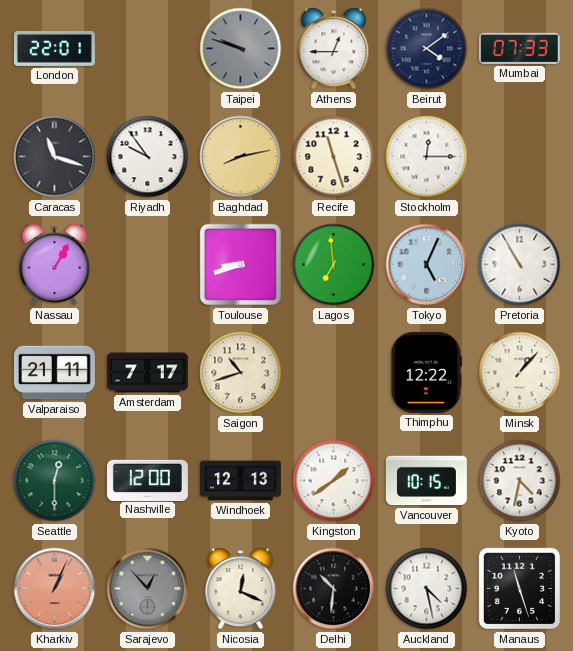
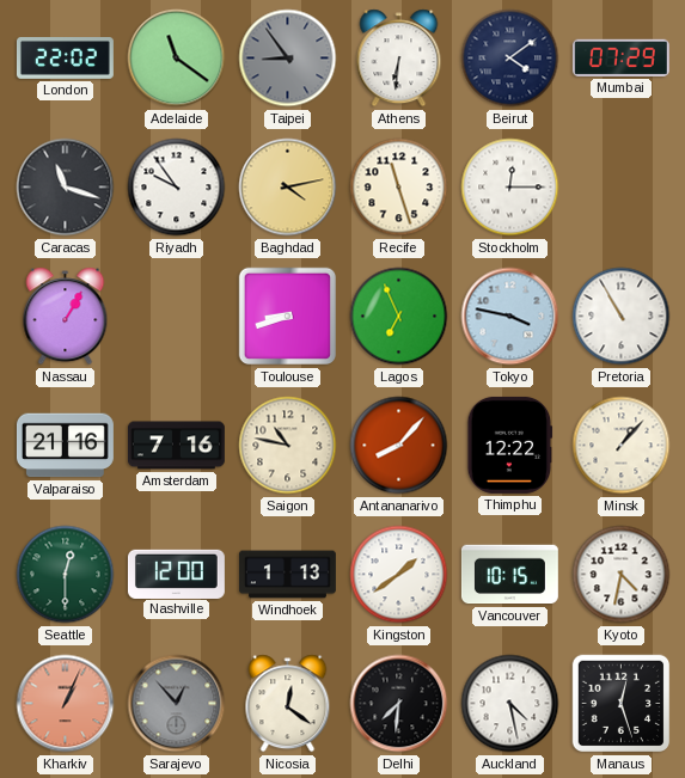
London: 22:01 -> 22:02
Adelaide: none -> 11:21
Taipei: 9:48 -> 8:54
Athens: 12:45 -> 6:31
Mumbai: 07:33 -> 07:29
Baghdad: 8:13 -> 4:13
Lagos: 6:59 -> 6:56
Tokyo: 5:04 -> 3:47
Valparaiso: 21:11 -> 21:16
Amsterdam: 7:17 -> 7:16
Saigon: 10:42 -> 10:47
Antananarivo: none -> 8:07
Windhoek: 12:13 -> 1:13
Nicosia: 12:19 -> 12:21
Delhi: 10:31 -> 7:31
Manaus: 11:27 -> 12:27
